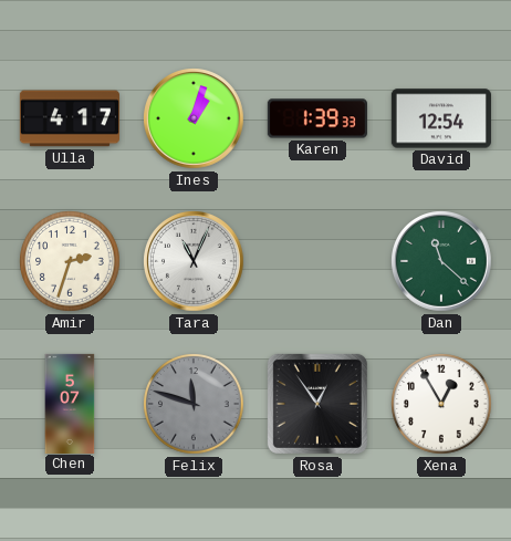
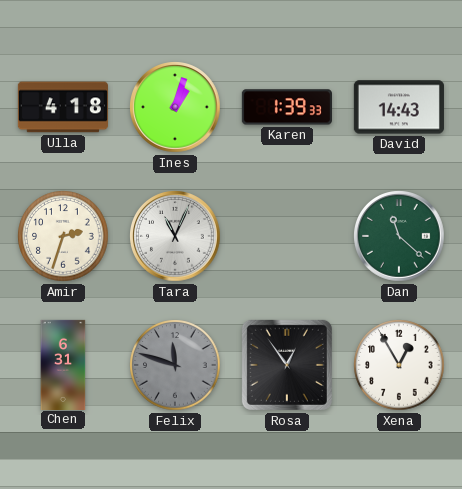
Ulla: 4:17 -> 4:18
David: 12:54 -> 14:43
Chen: 5:07 -> 6:31
